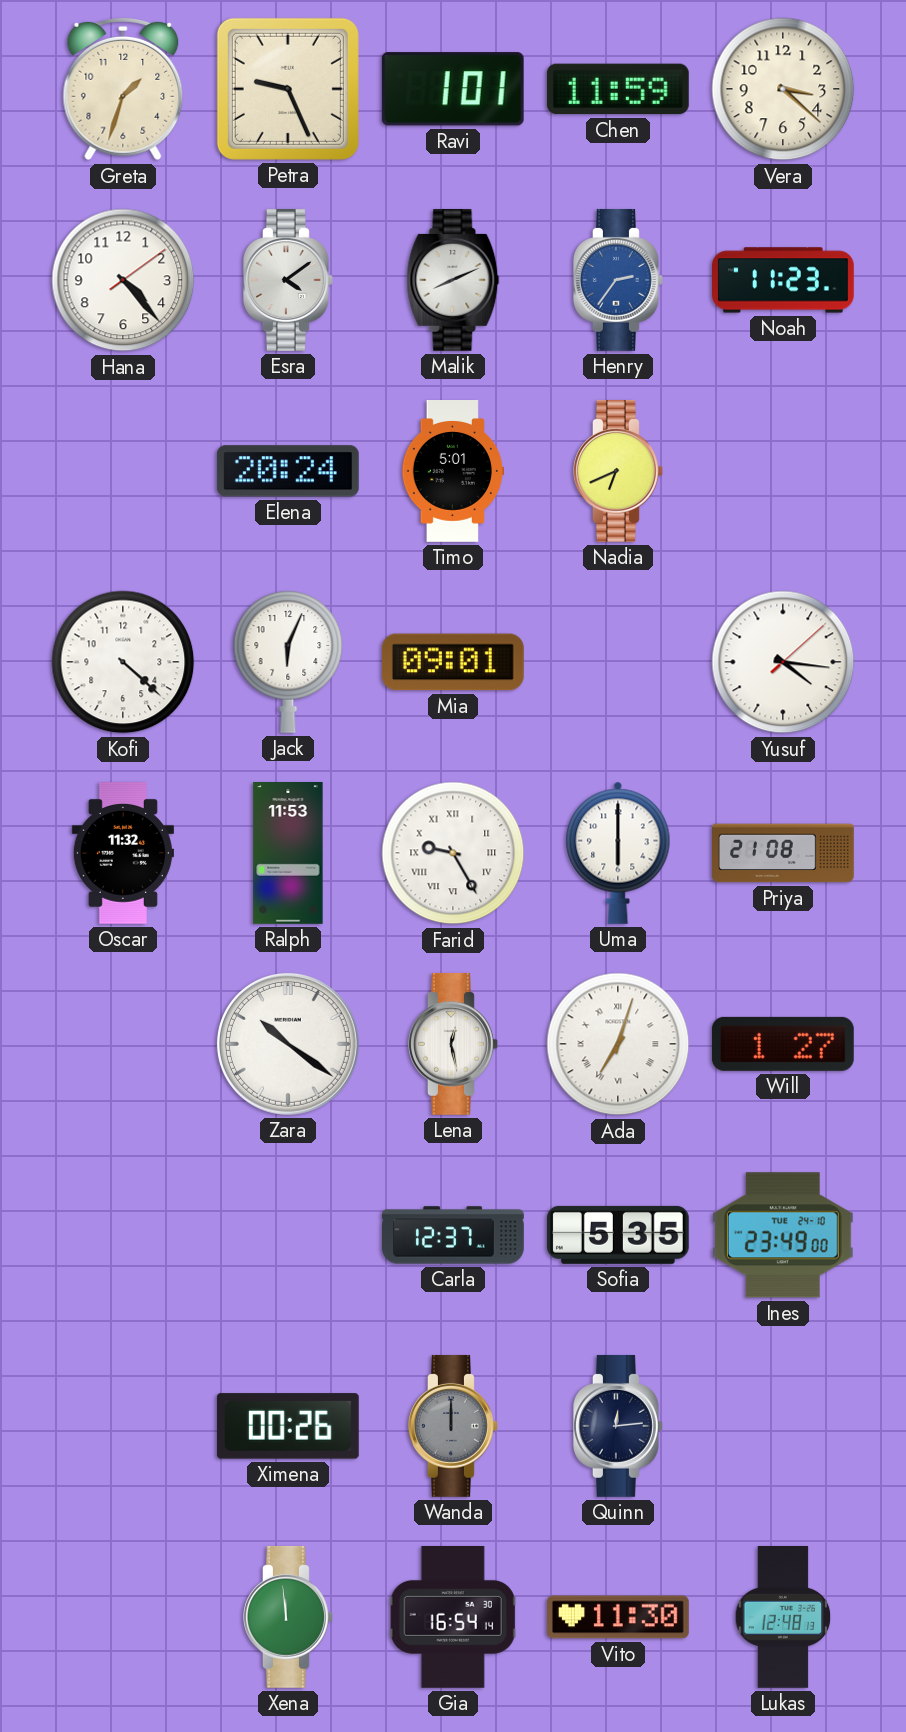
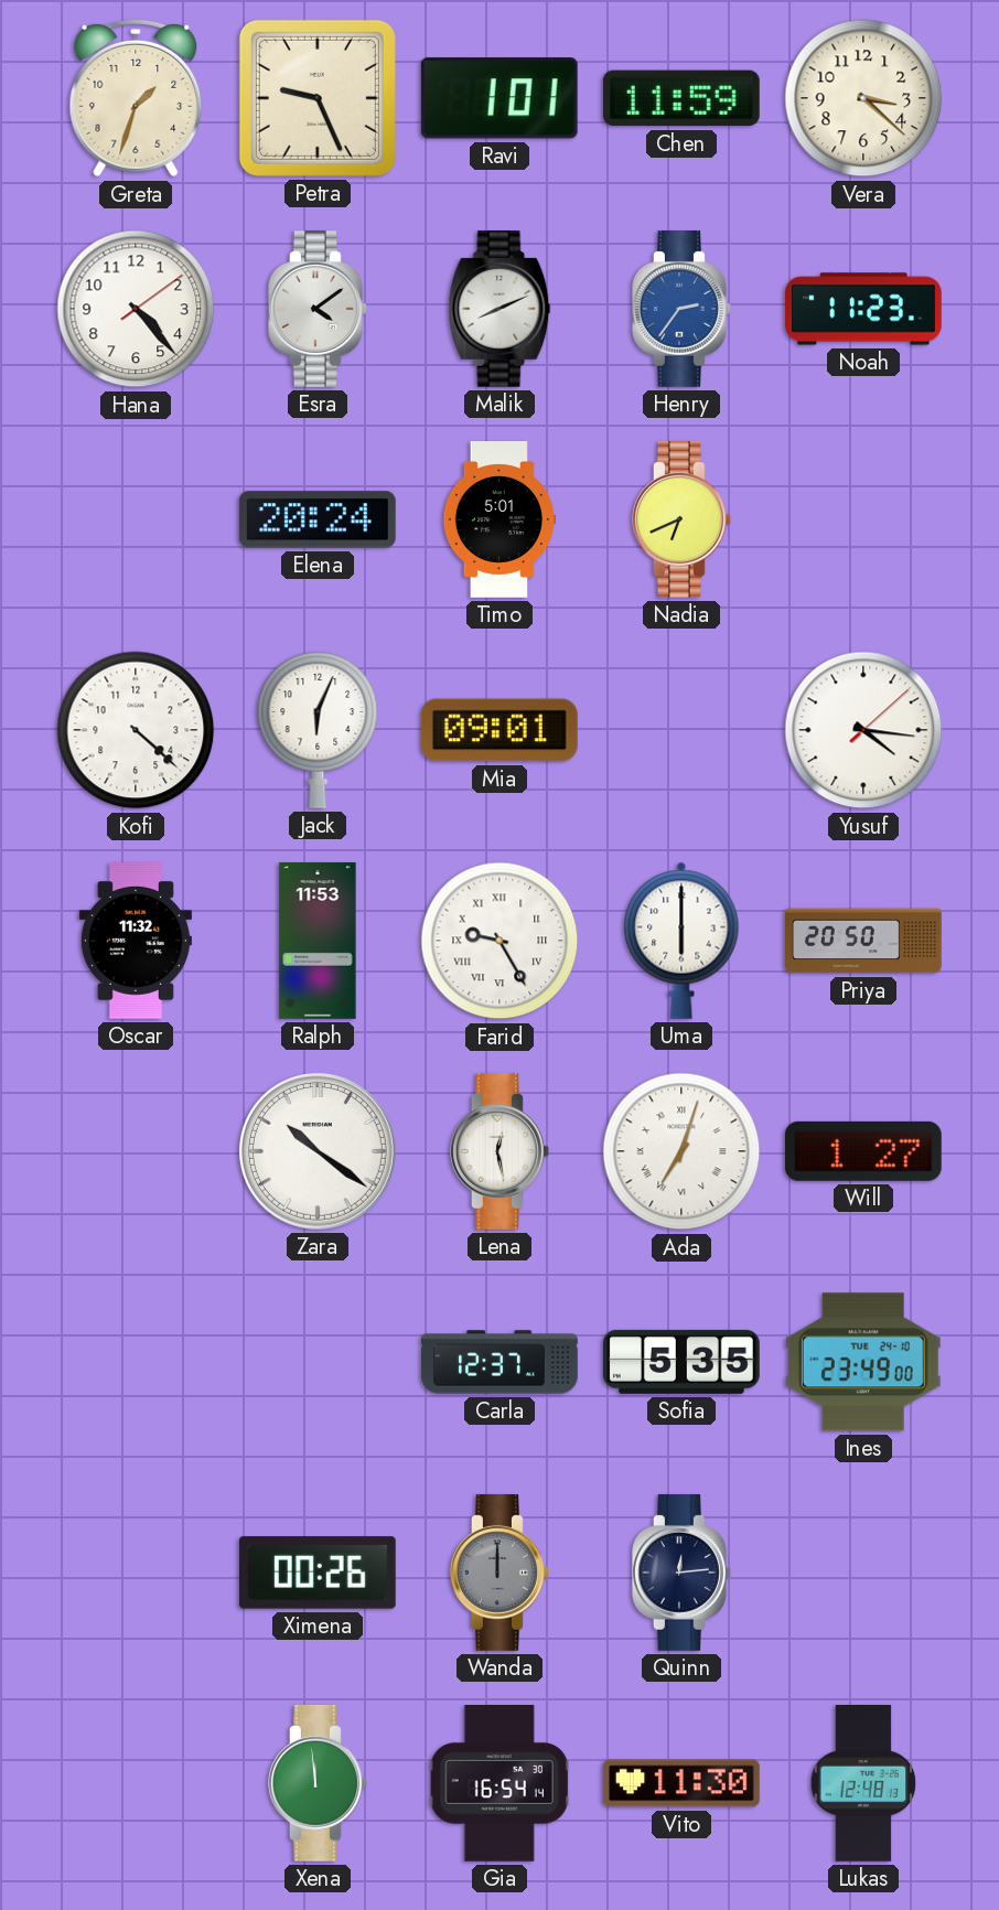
Priya: 21:08 -> 20:50
